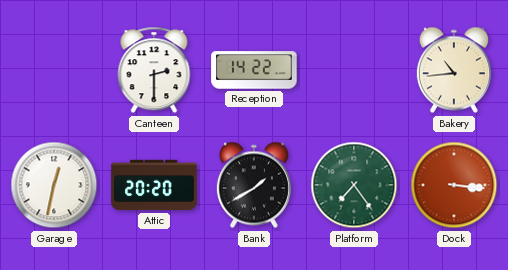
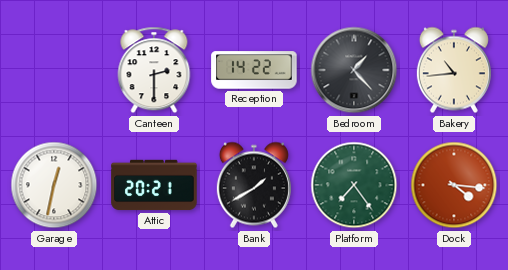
Bedroom: none -> 1:23
Attic: 20:20 -> 20:21
Dock: 3:16 -> 4:16
